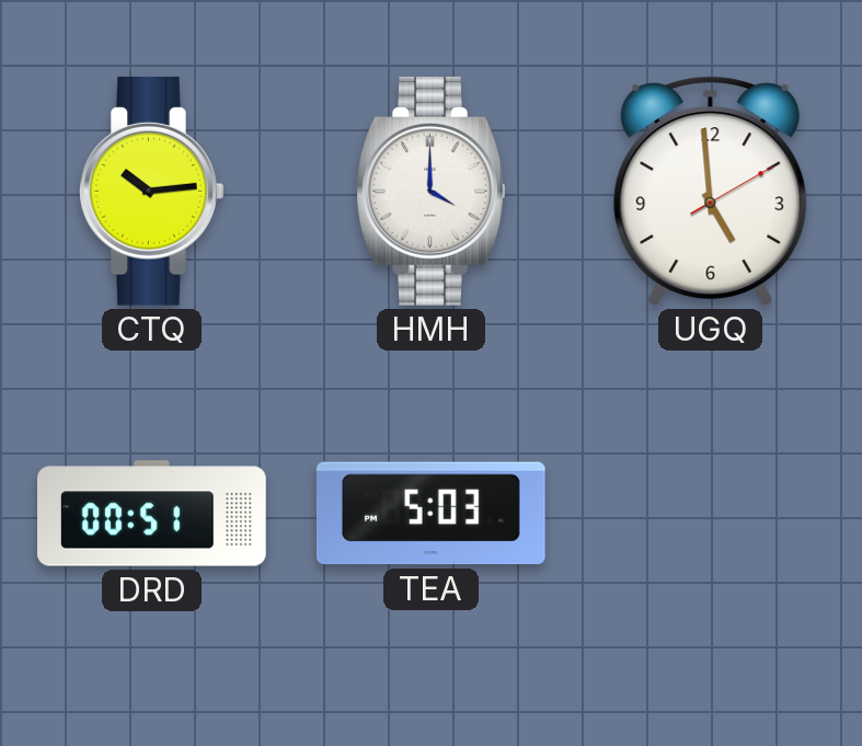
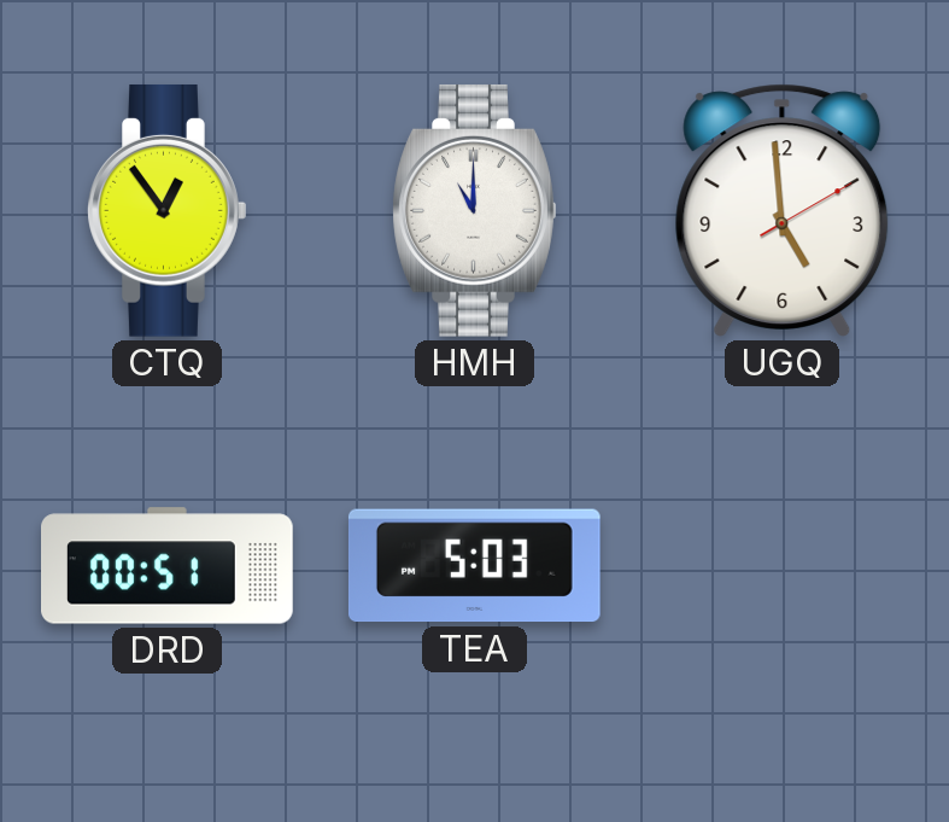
CTQ: 10:14 -> 12:54
HMH: 4:00 -> 11:00
